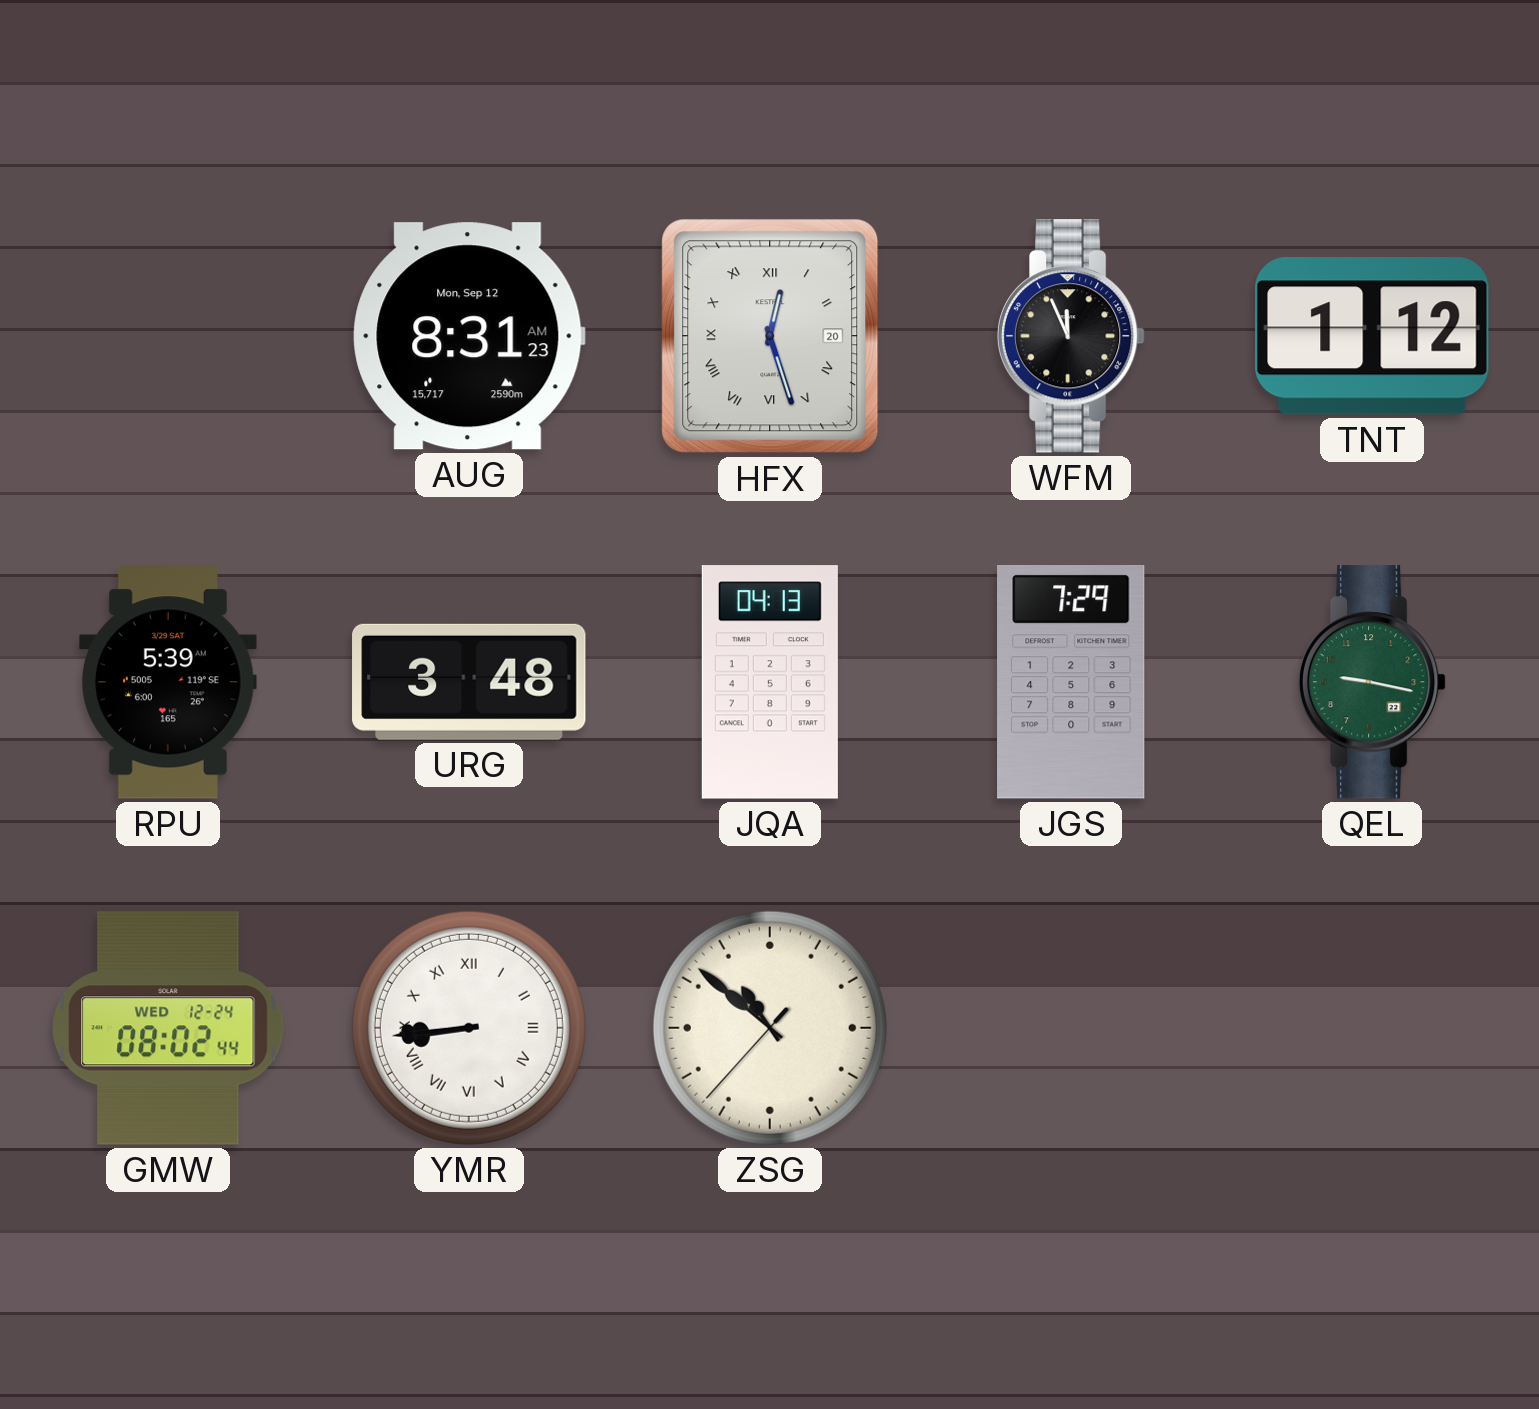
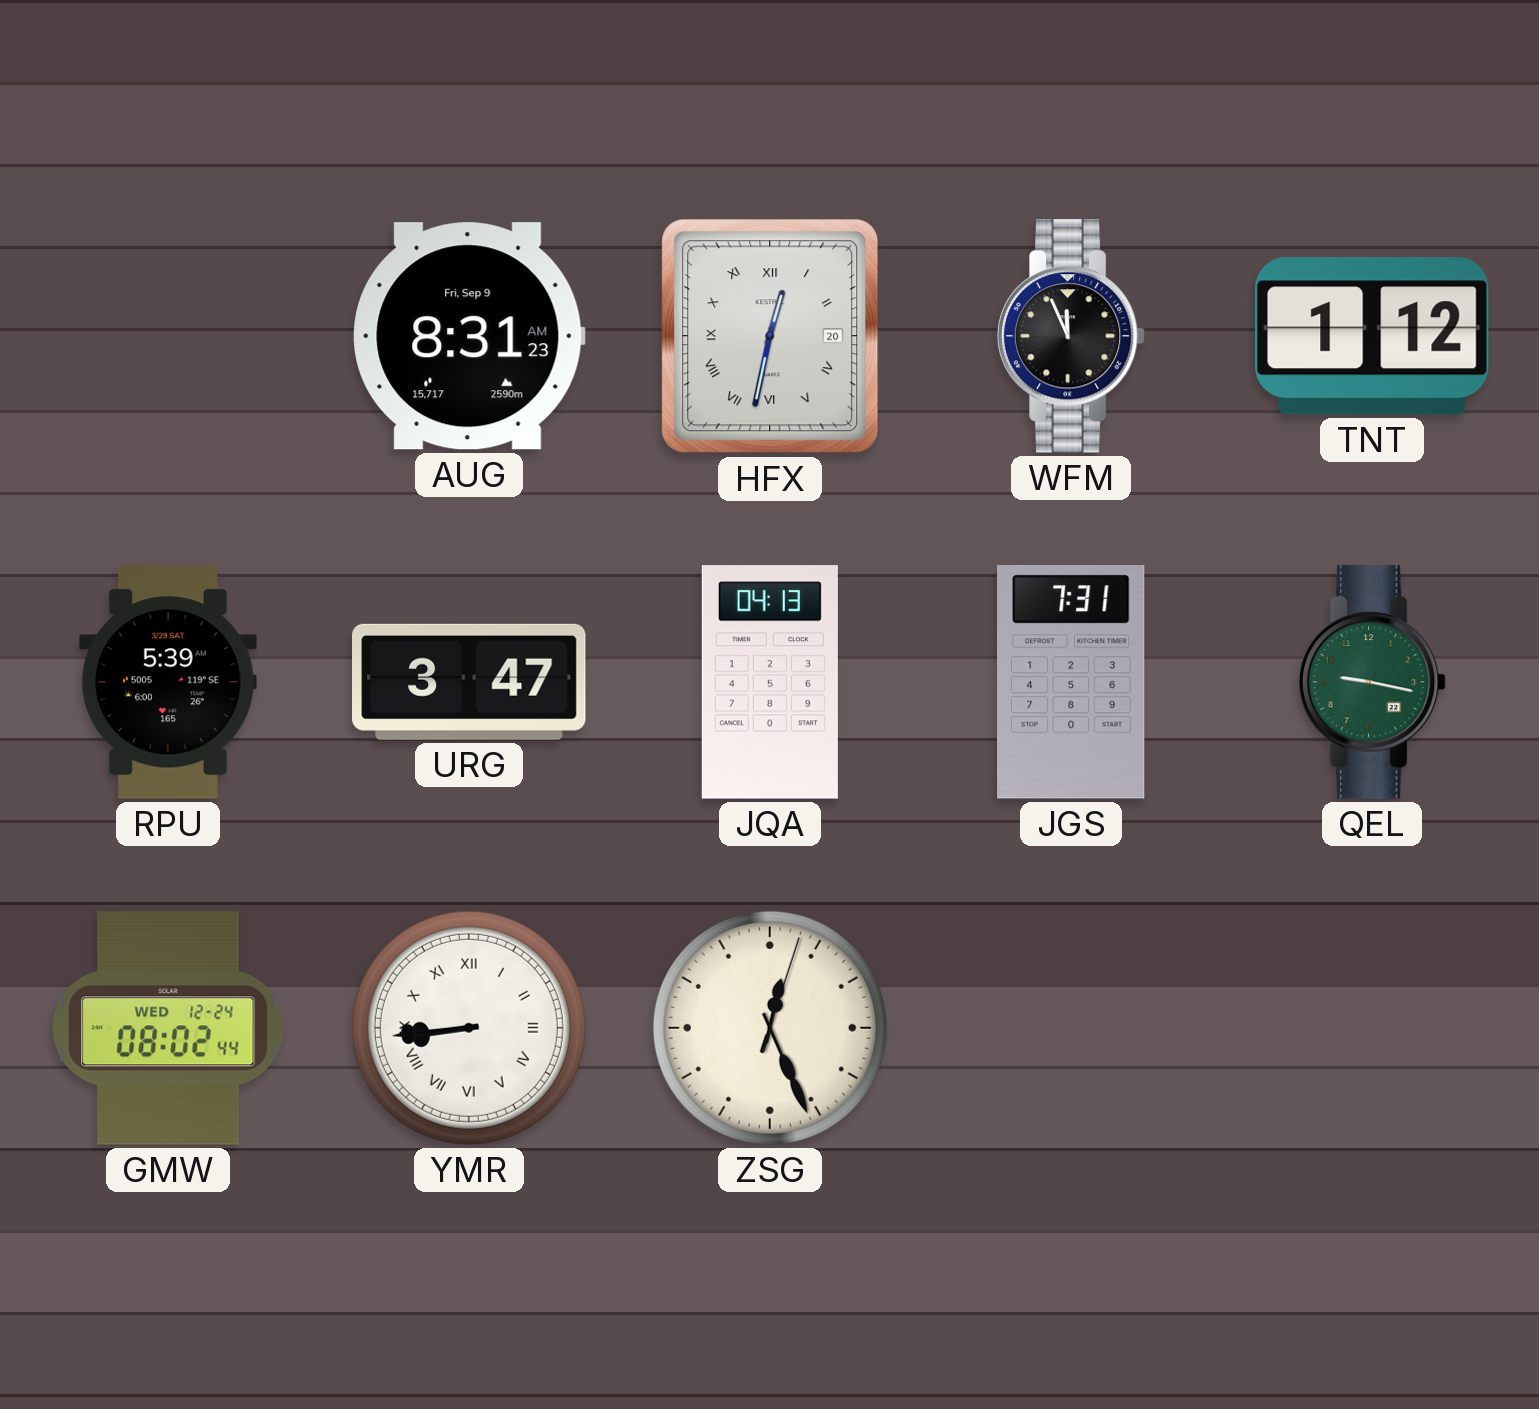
AUG date: Mon, Sep 12 -> Fri, Sep 9
HFX: 12:27 -> 12:32
URG: 3:48 -> 3:47
JGS: 7:29 -> 7:31
ZSG: 10:51 -> 12:26
